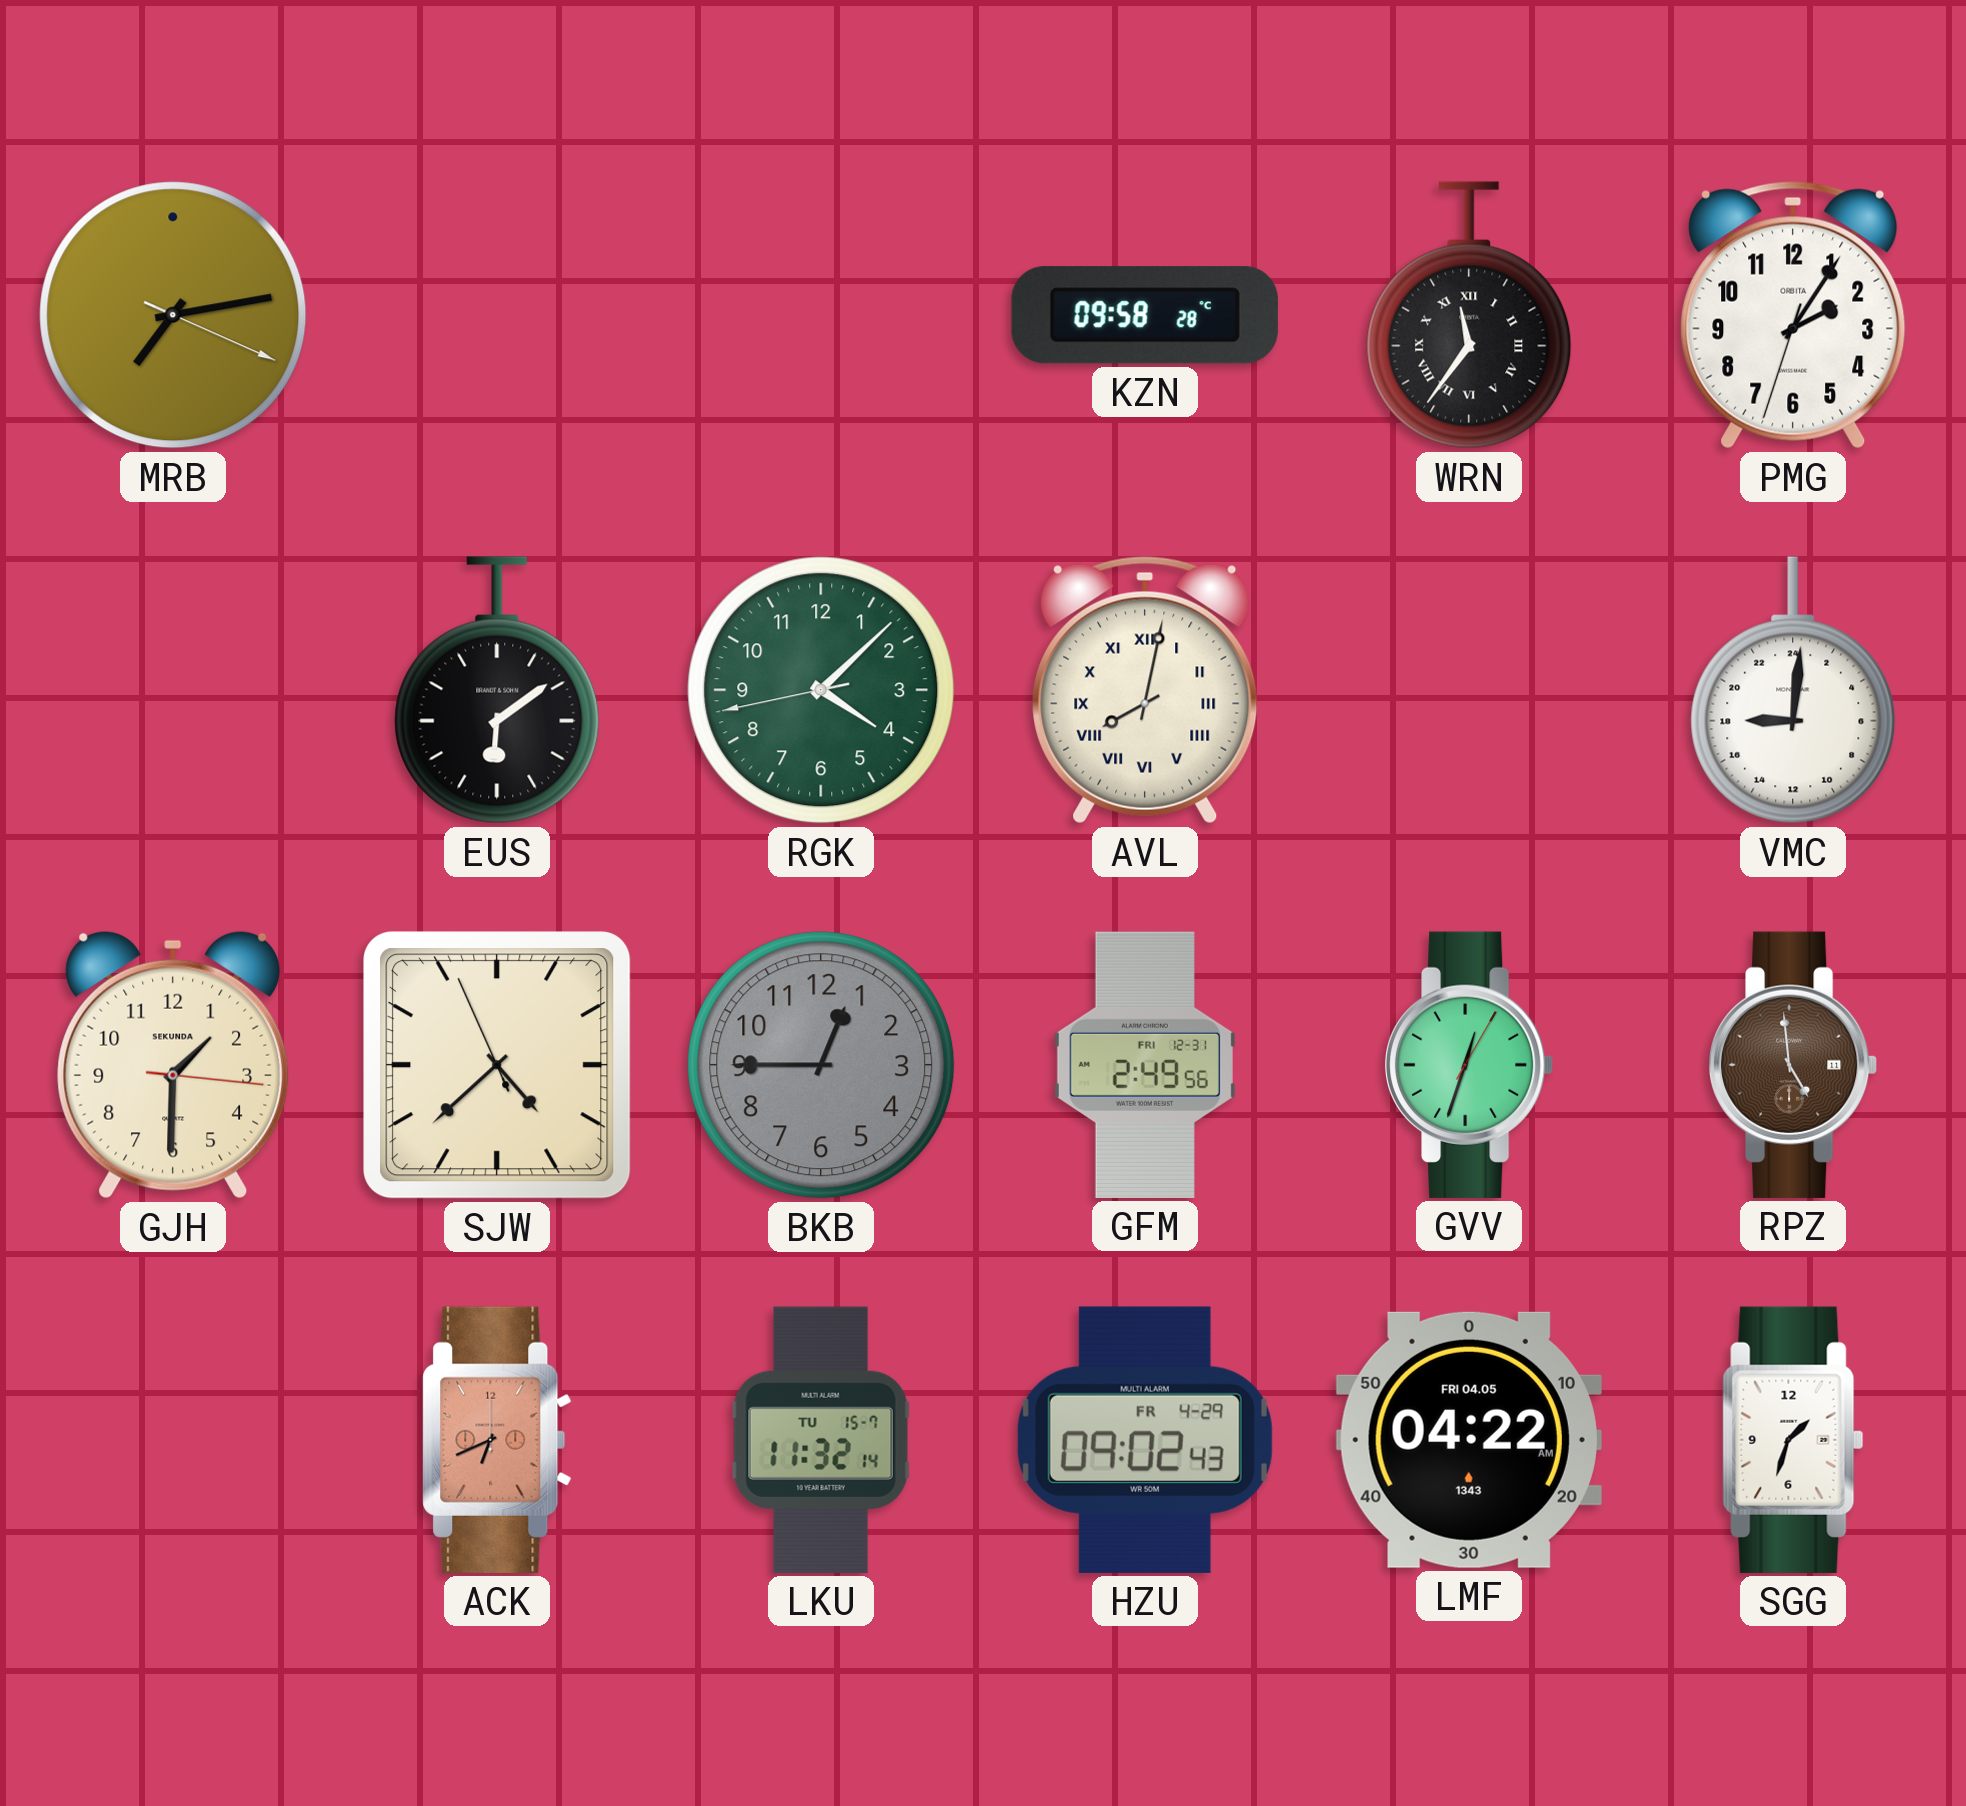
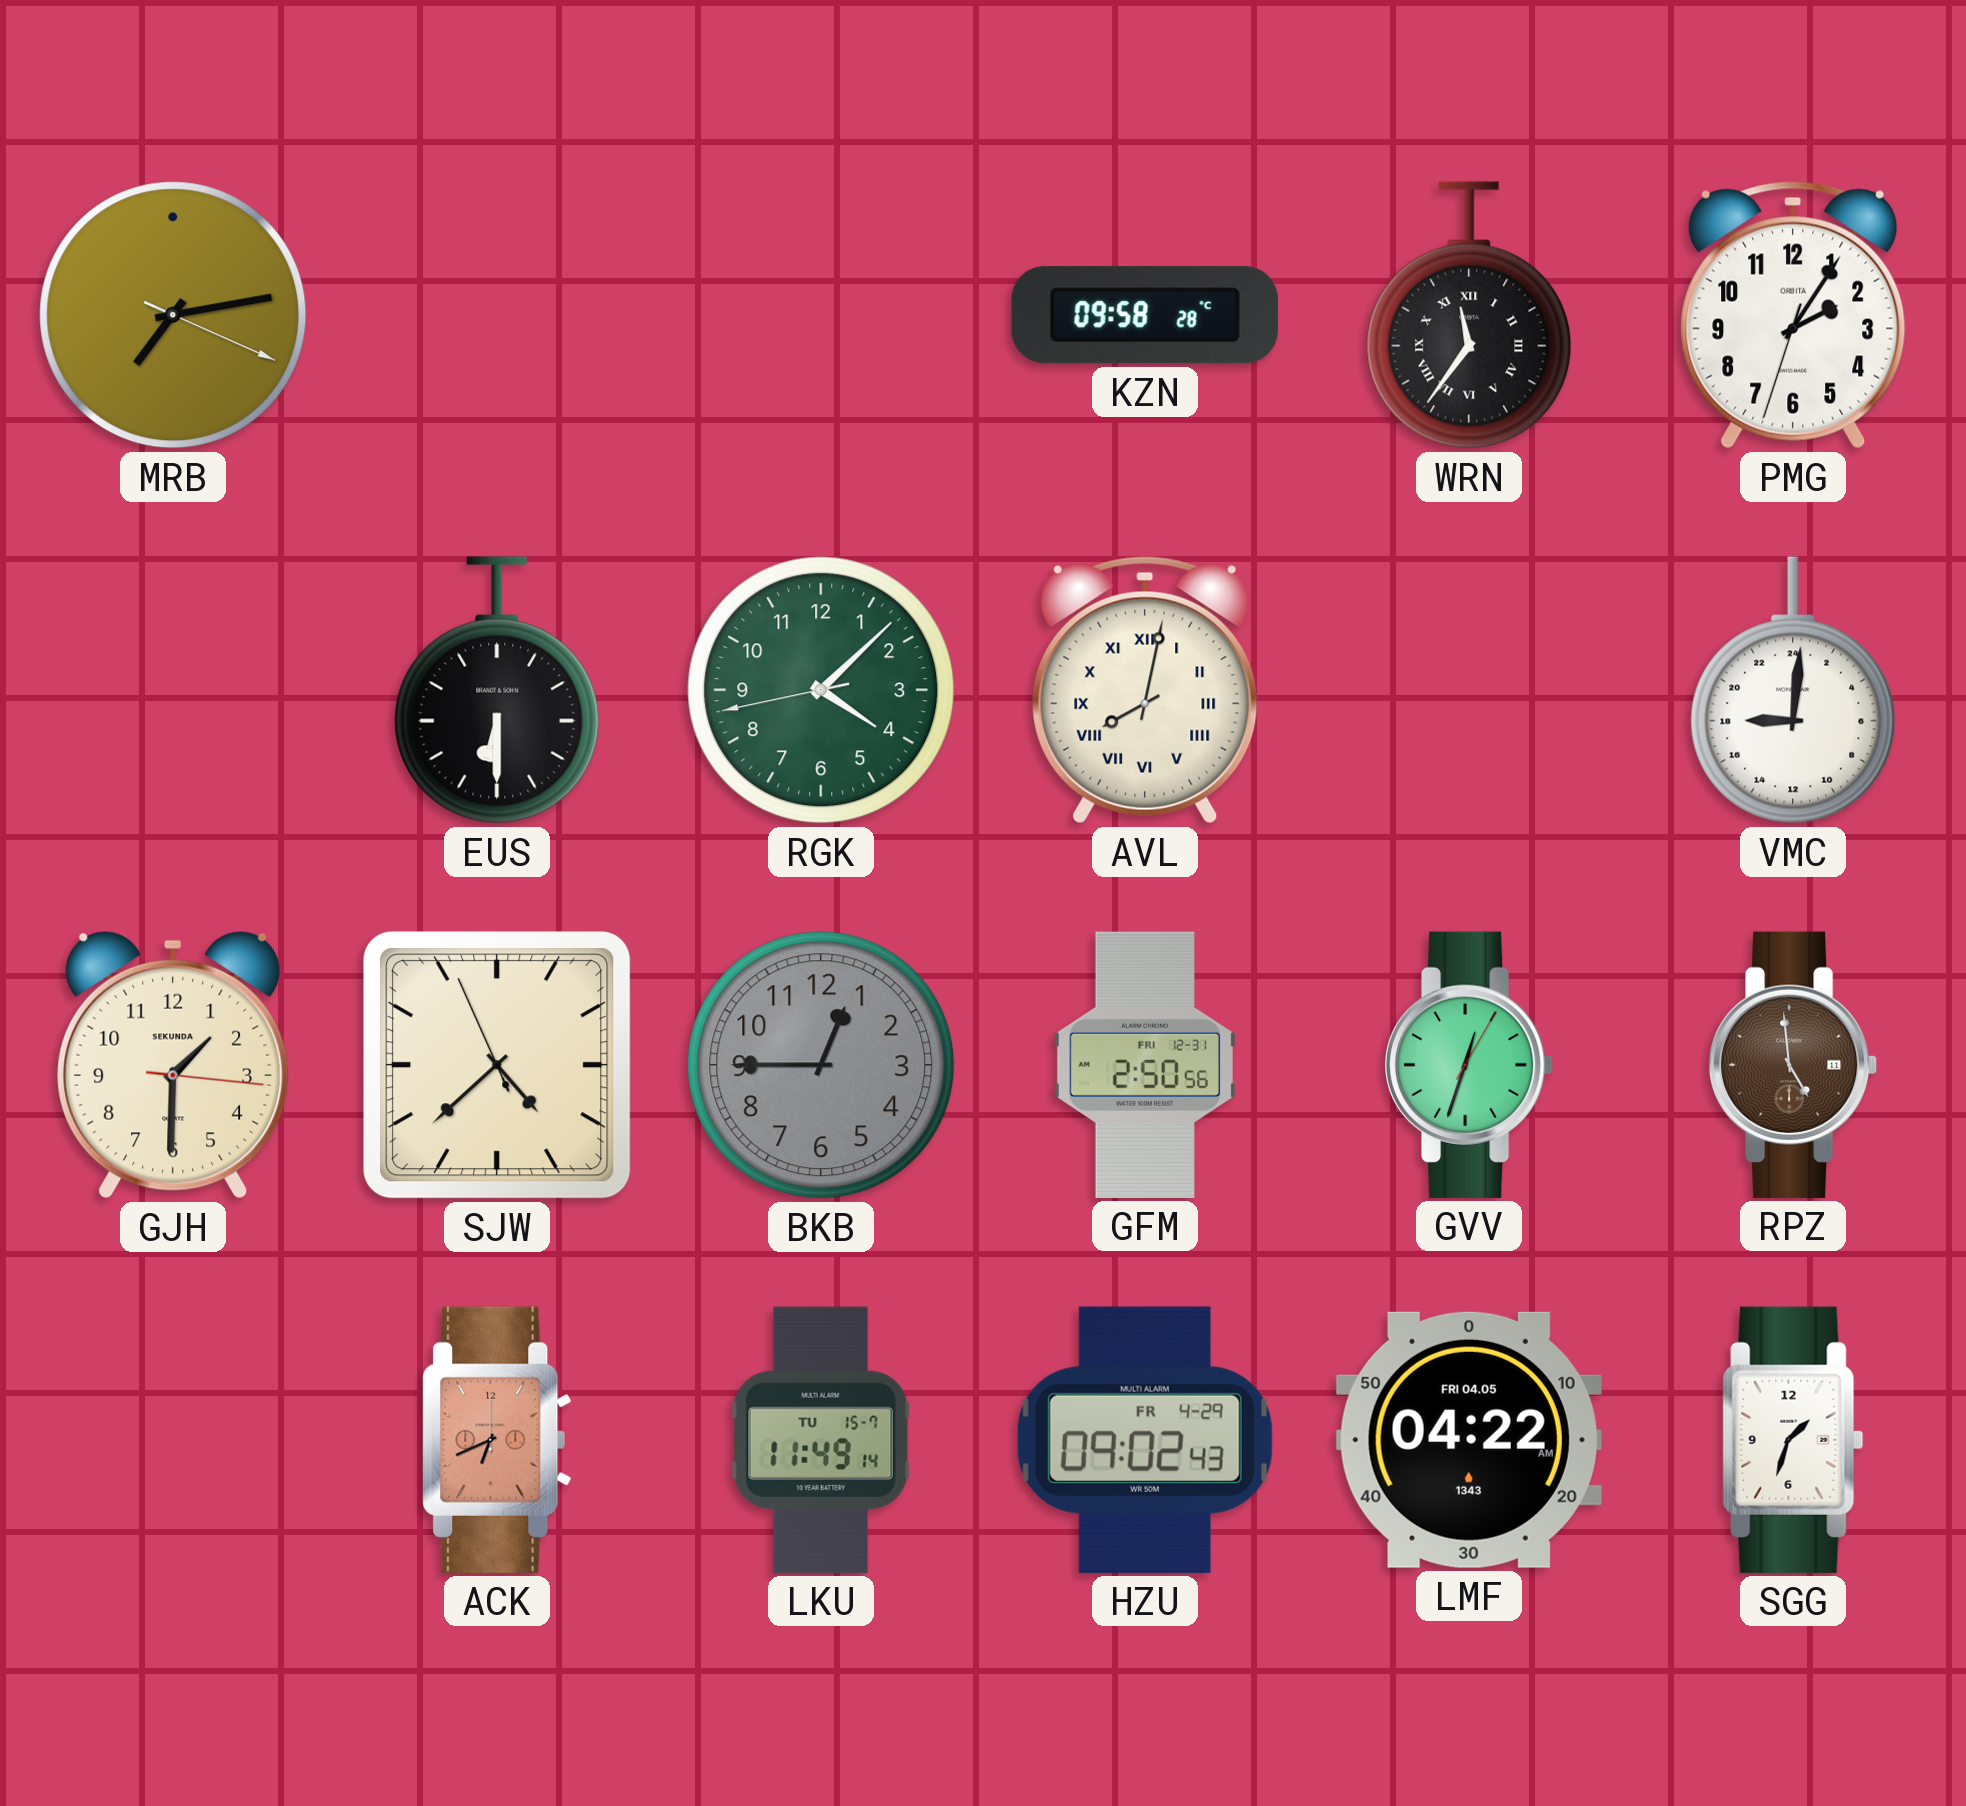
EUS: 6:09 -> 6:30
GFM: 2:49 -> 2:50
LKU: 11:32 -> 11:49
